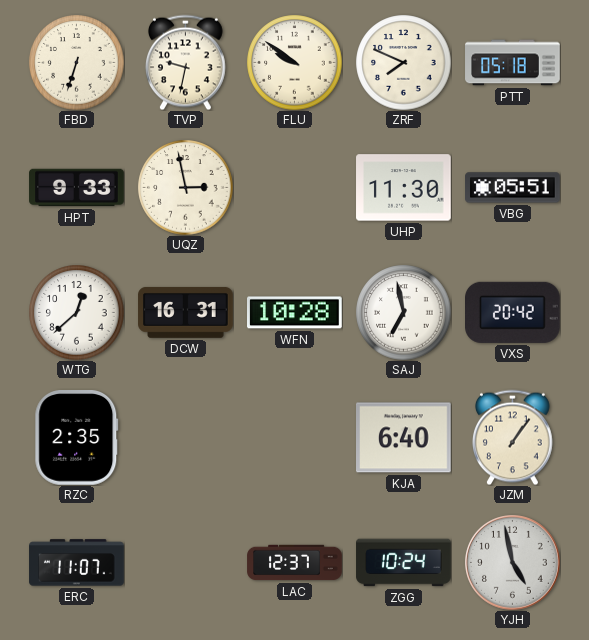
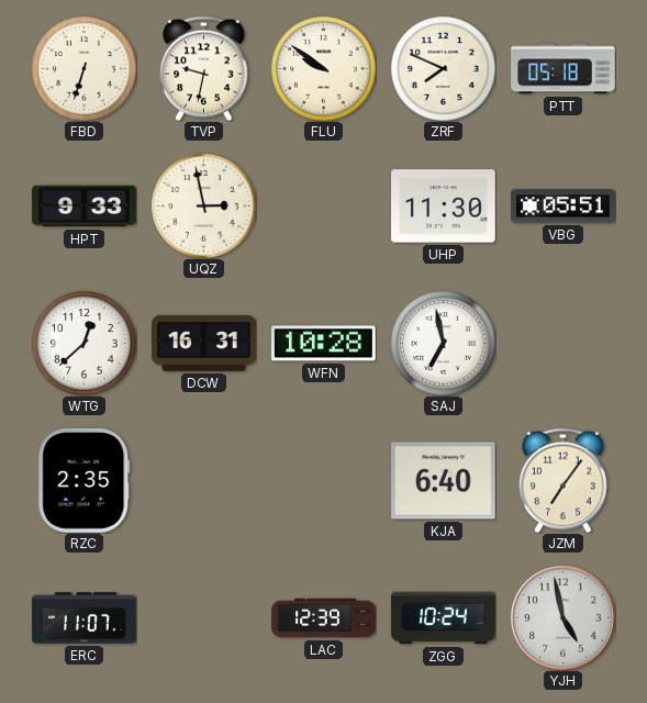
VXS: 20:42 -> none
JZM: 1:06 -> 7:06
LAC: 12:37 -> 12:39
